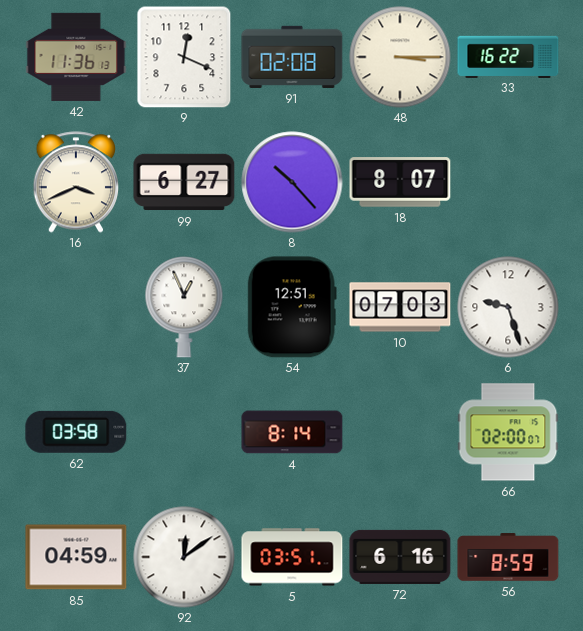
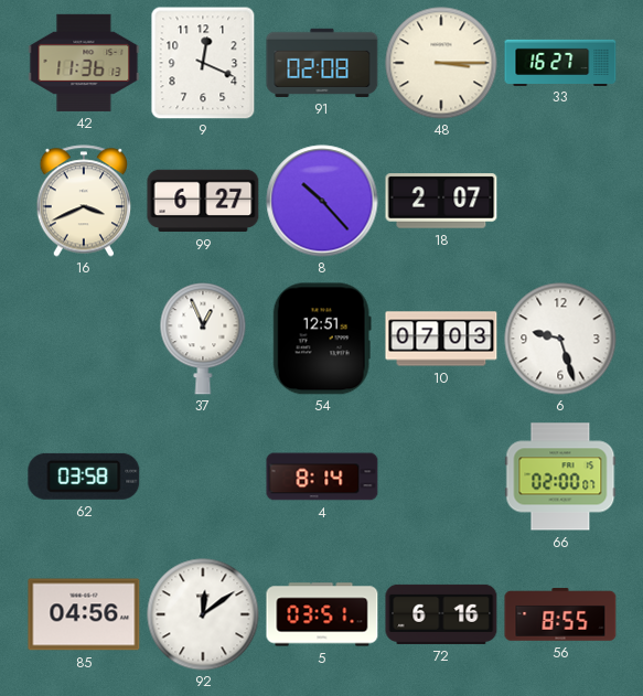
33: 16:22 -> 16:27
18: 8:07 -> 2:07
85: 04:59 -> 04:56
56: 8:59 -> 8:55
